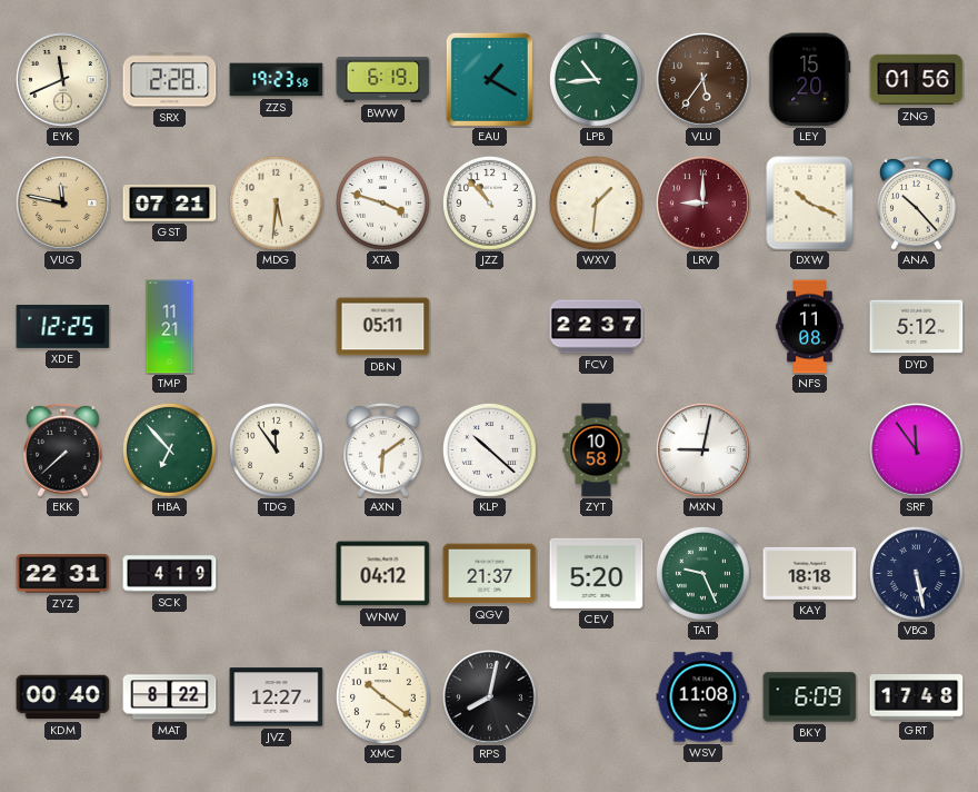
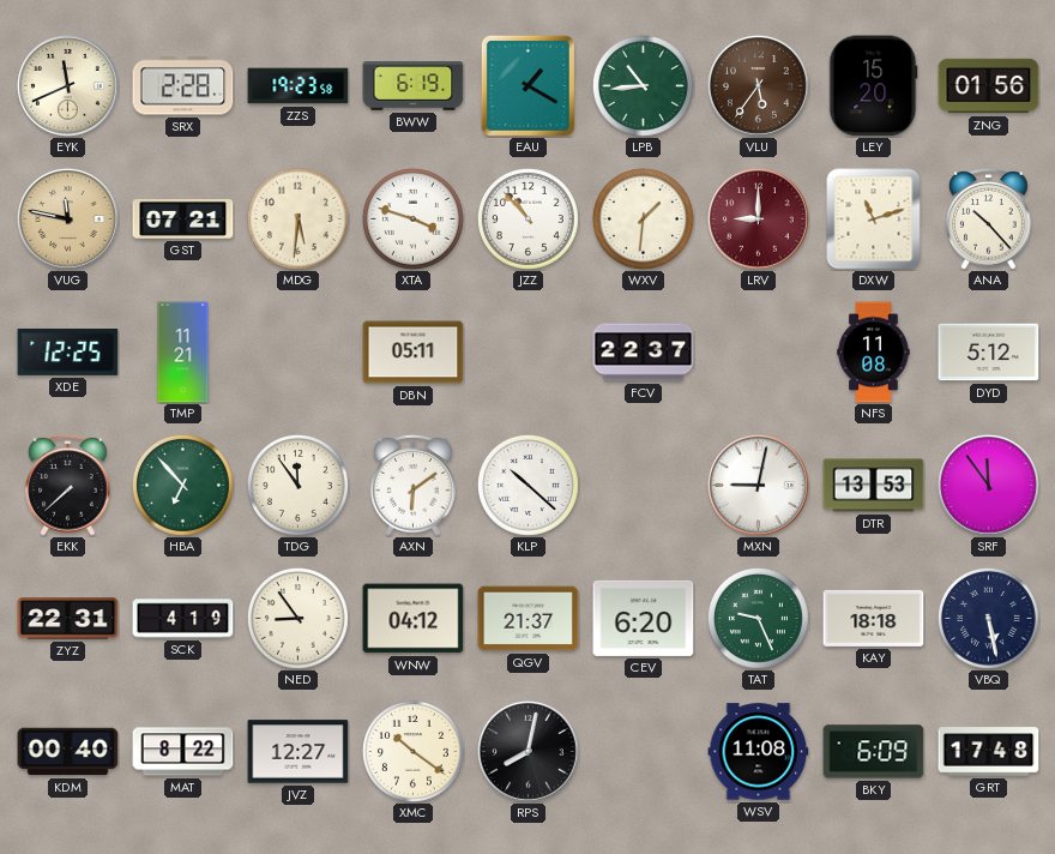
DXW: 10:19 -> 11:12
ZYT: 10:58 -> none
DTR: none -> 13:53
NED: none -> 8:54
CEV: 5:20 -> 6:20
